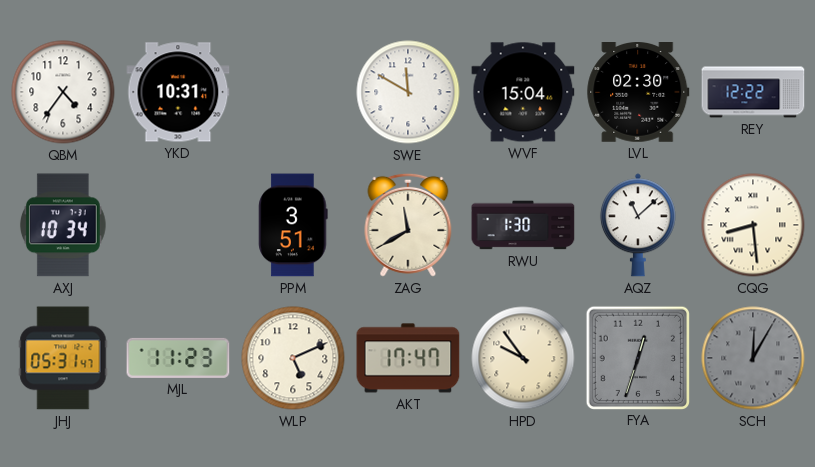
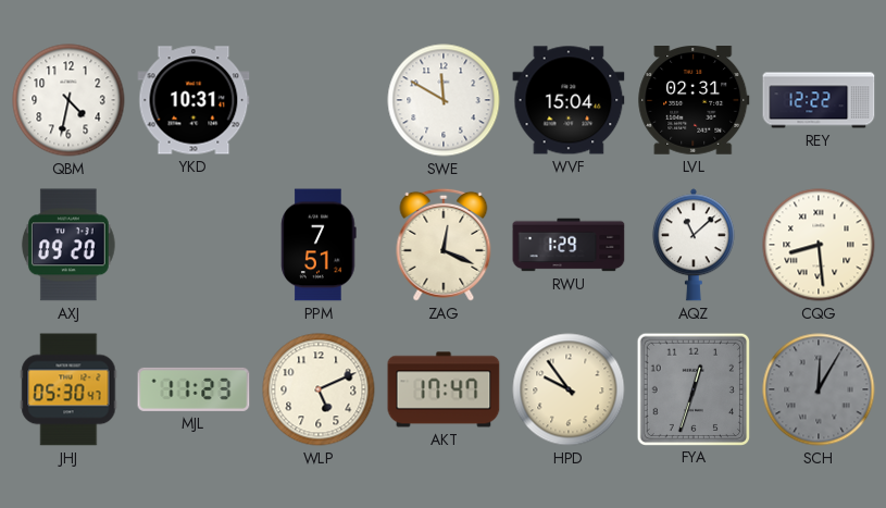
QBM: 4:36 -> 4:32
LVL: 02:30 -> 02:31
AXJ: 10:34 -> 09:20
PPM: 3:51 -> 7:51
ZAG: 11:40 -> 12:19
RWU: 1:30 -> 1:29
JHJ: 05:31 -> 05:30
